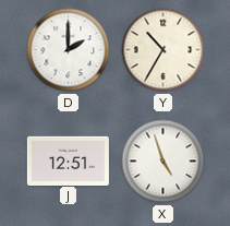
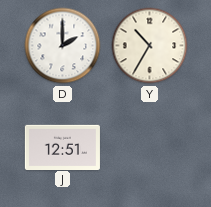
X: 4:57 -> none
